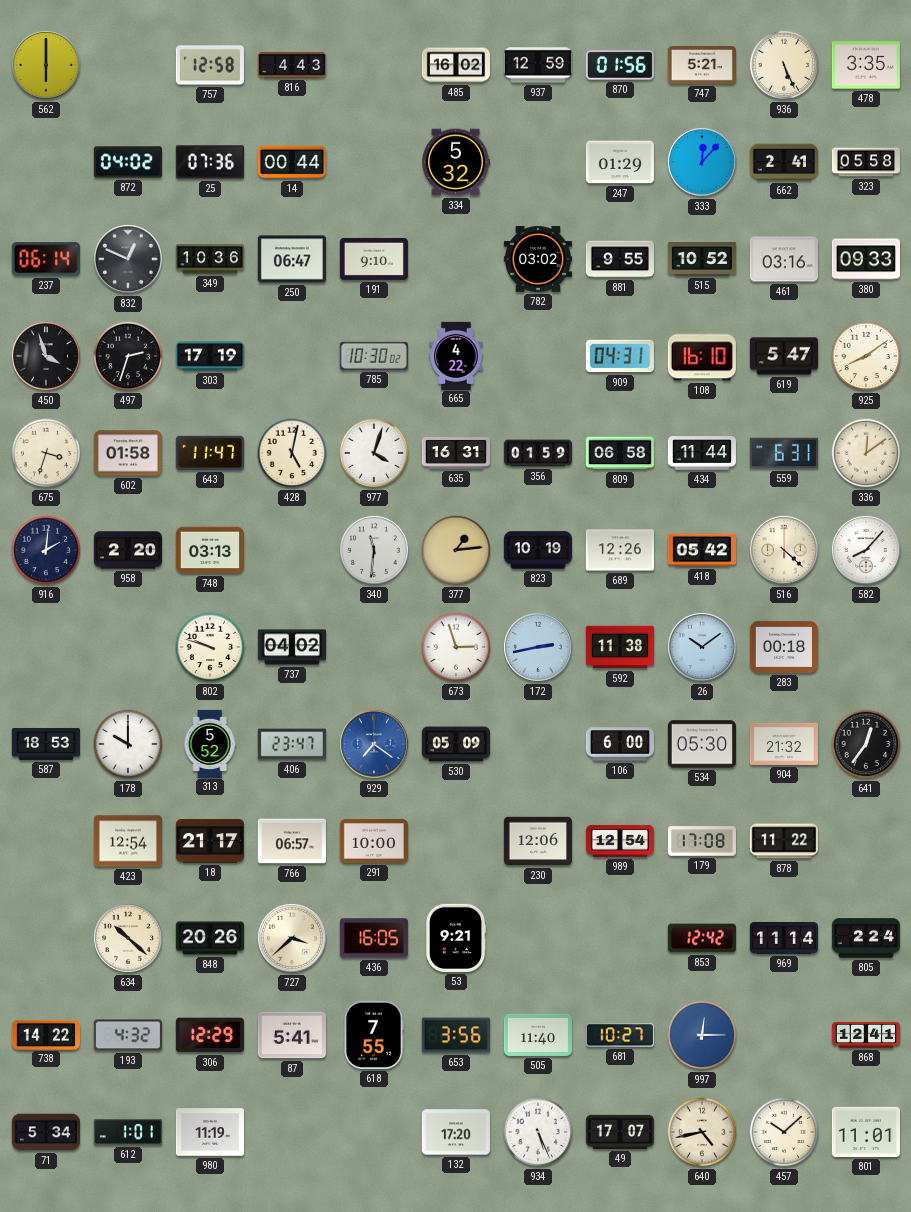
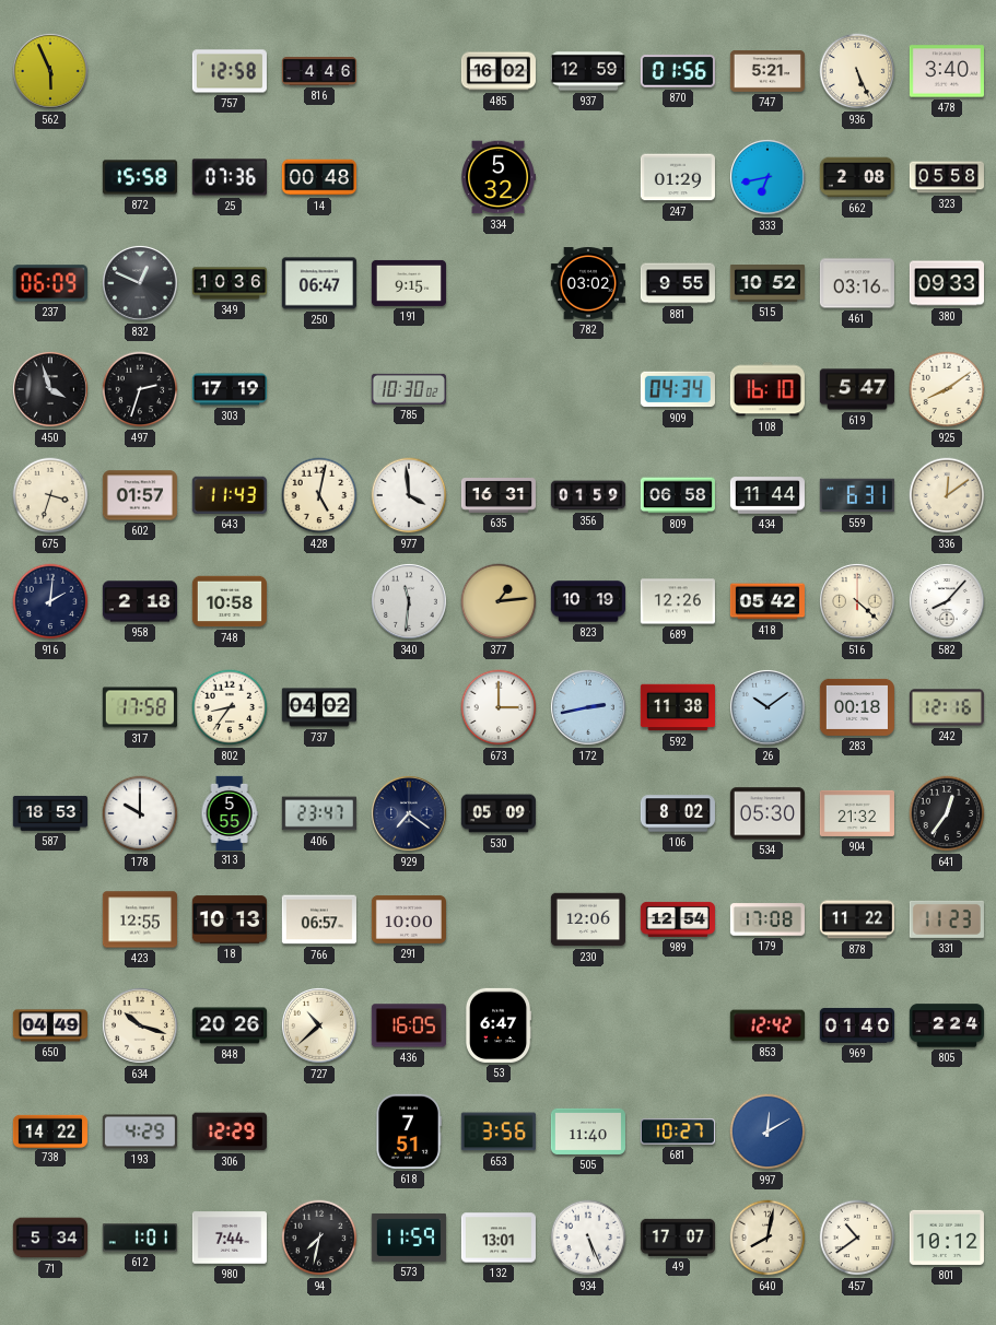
562: 6:00 -> 5:56
816: 4:43 -> 4:46
478: 3:35 -> 3:40
872: 04:02 -> 15:58
14: 00:44 -> 00:48
333: 12:07 -> 6:43
662: 2:41 -> 2:08
237: 06:14 -> 06:09
191: 9:10 -> 9:15
665: 4:22 -> none
909: 04:31 -> 04:34
602: 01:58 -> 01:57
643: 11:47 -> 11:43
977: 4:03 -> 3:59
958: 2:20 -> 2:18
748: 03:13 -> 10:58
317: none -> 17:58
802: 9:48 -> 8:36
673: 2:57 -> 3:00
242: none -> 12:16
313: 5:52 -> 5:55
929 dial: blue -> navy
106: 6:00 -> 8:02
423: 12:54 -> 12:55
18: 21:17 -> 10:13
331: none -> 11:23
650: none -> 04:49
634: 10:22 -> 10:18
727: 3:38 -> 10:38
53: 9:21 -> 6:47
969: 11:14 -> 01:40
193: 4:32 -> 4:29
87: 5:41 -> none
618: 7:55 -> 7:51
997: 12:15 -> 12:10
868: 12:41 -> none
980: 11:19 -> 7:44
94: none -> 7:32
573: none -> 11:59
132: 17:20 -> 13:01
640: 4:43 -> 8:02
457: 10:08 -> 10:39
801: 11:01 -> 10:12
